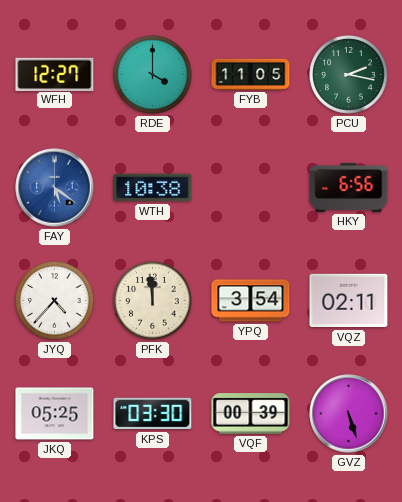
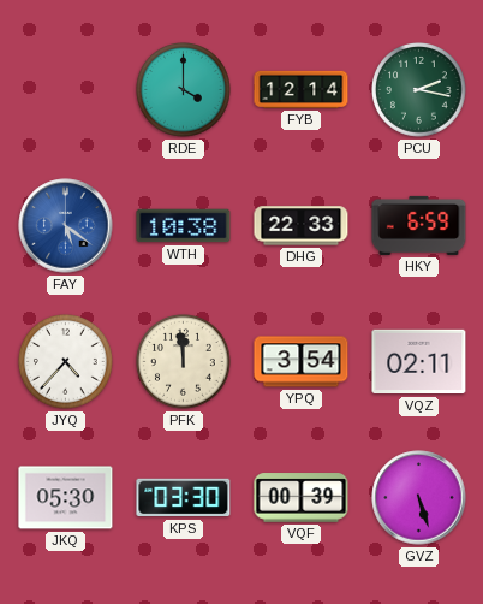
WFH: 12:27 -> none
FYB: 11:05 -> 12:14
DHG: none -> 22:33
HKY: 6:56 -> 6:59
JKQ: 05:25 -> 05:30
